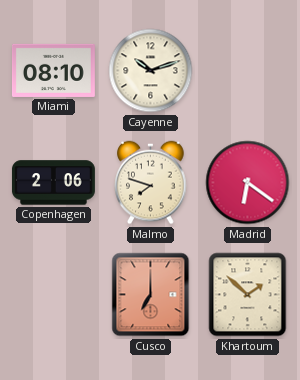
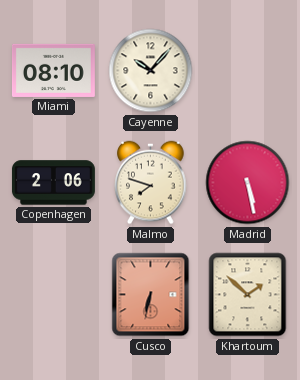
Cayenne: 10:12 -> 10:07
Madrid: 6:21 -> 5:28
Cusco: 7:00 -> 6:32
